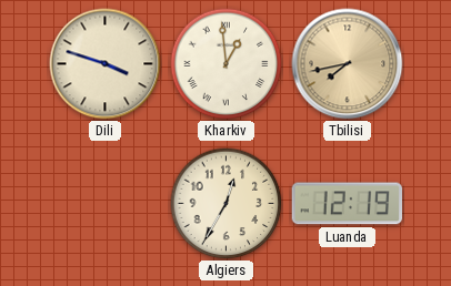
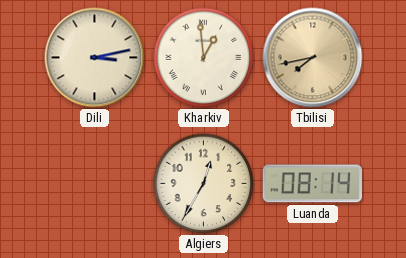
Dili: 3:48 -> 3:13
Luanda: 12:19 -> 08:14
